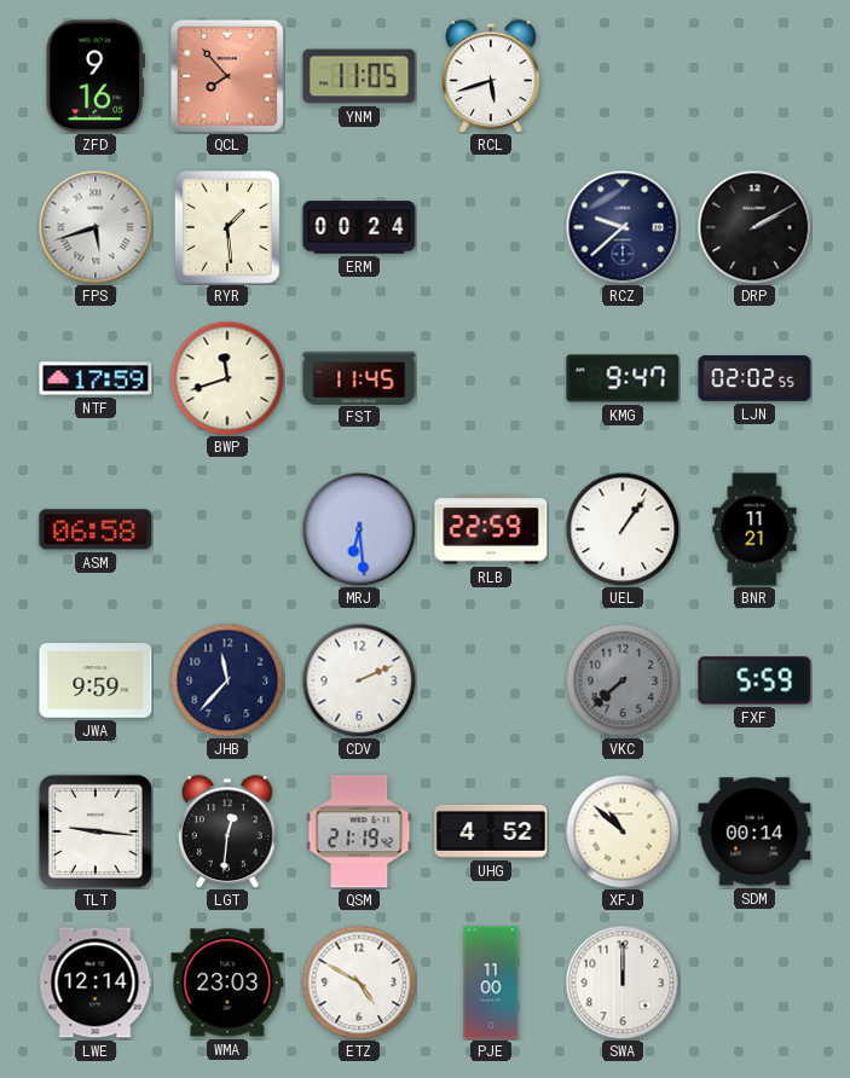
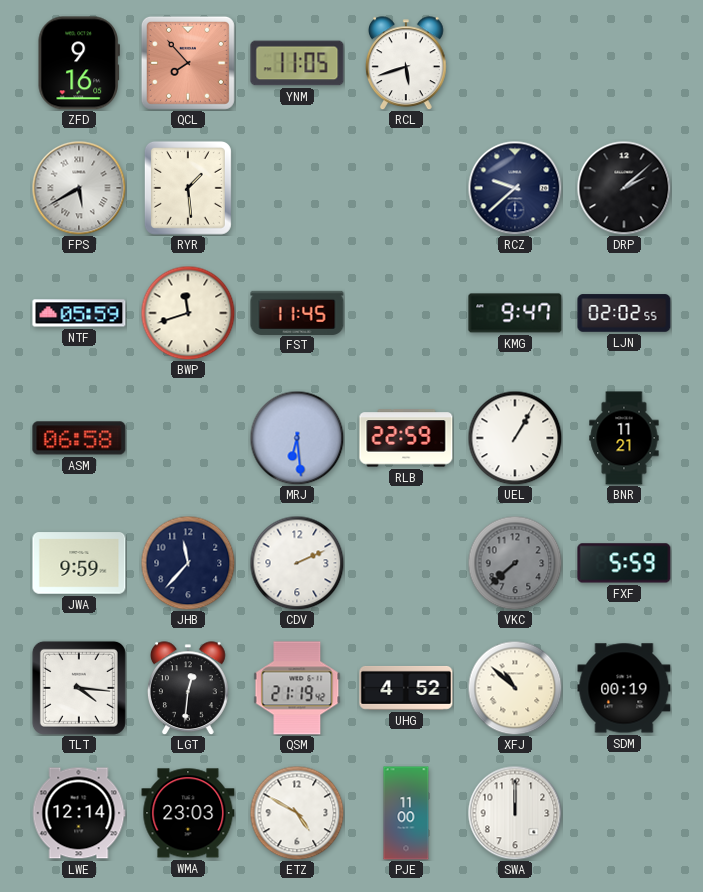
FPS: 5:42 -> 5:40
ERM: 00:24 -> none
DRP: 2:10 -> 2:08
NTF: 17:59 -> 05:59
UEL: 1:06 -> 1:05
TLT: 9:16 -> 4:16
SDM: 00:14 -> 00:19
